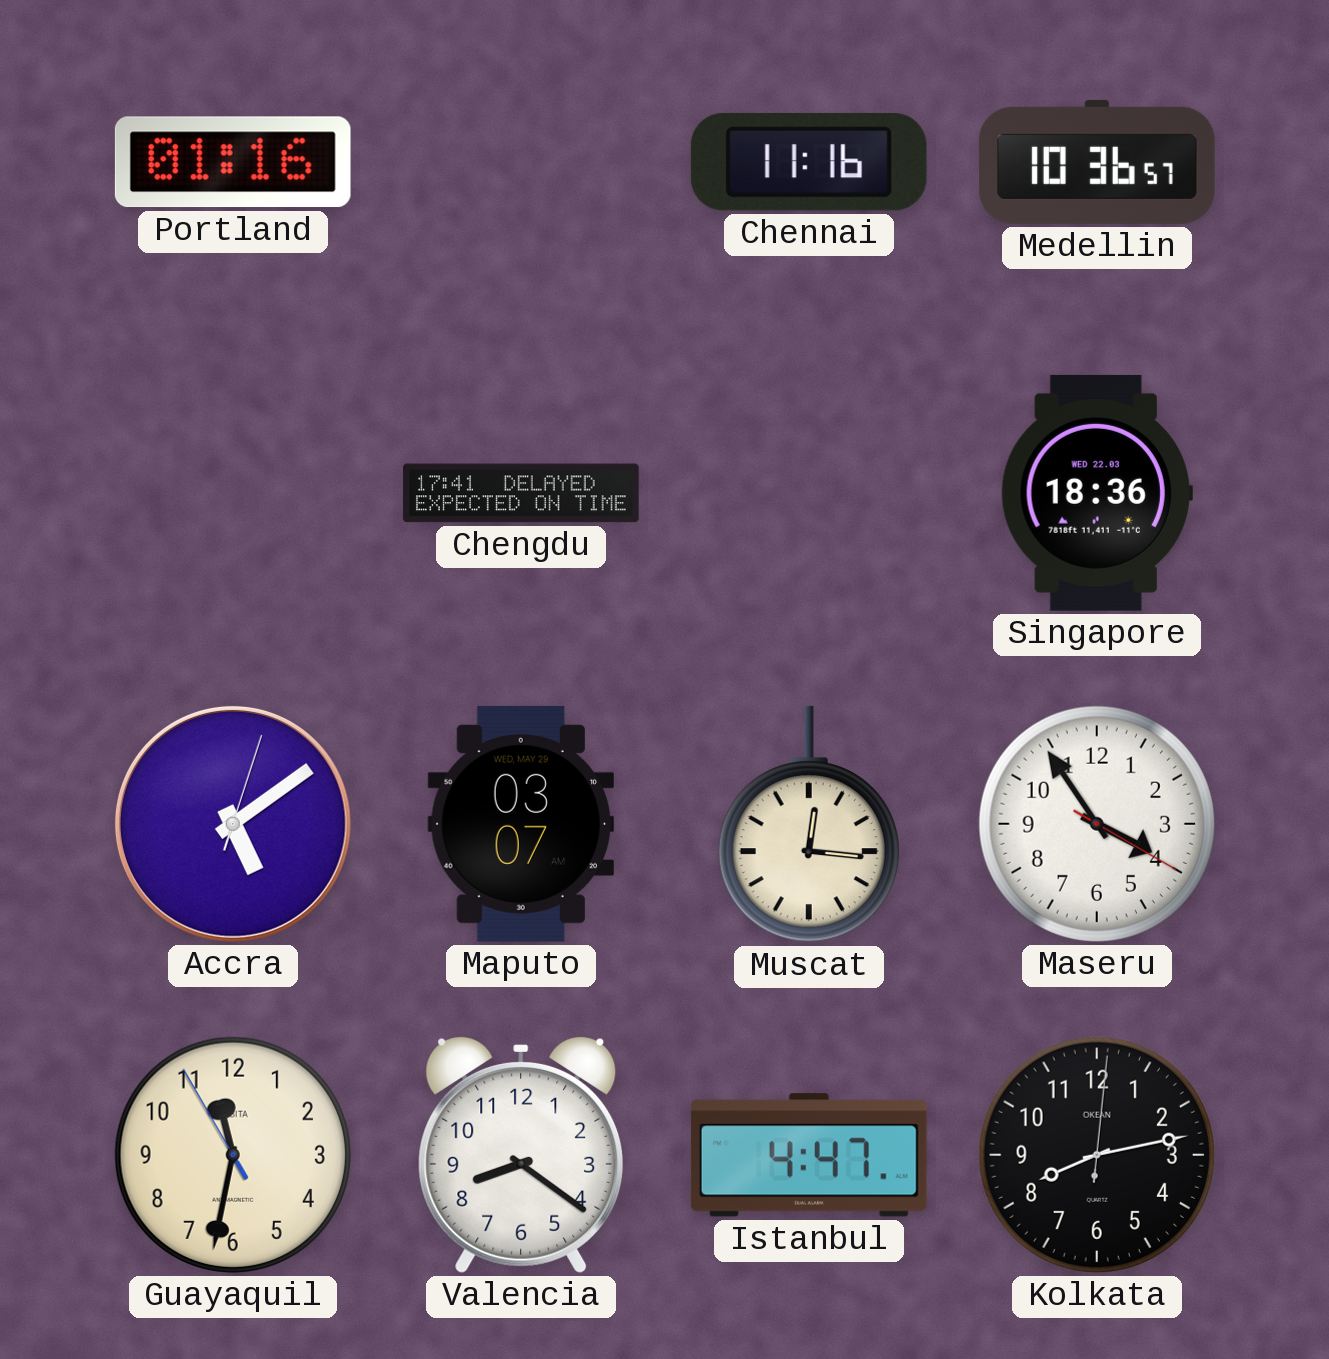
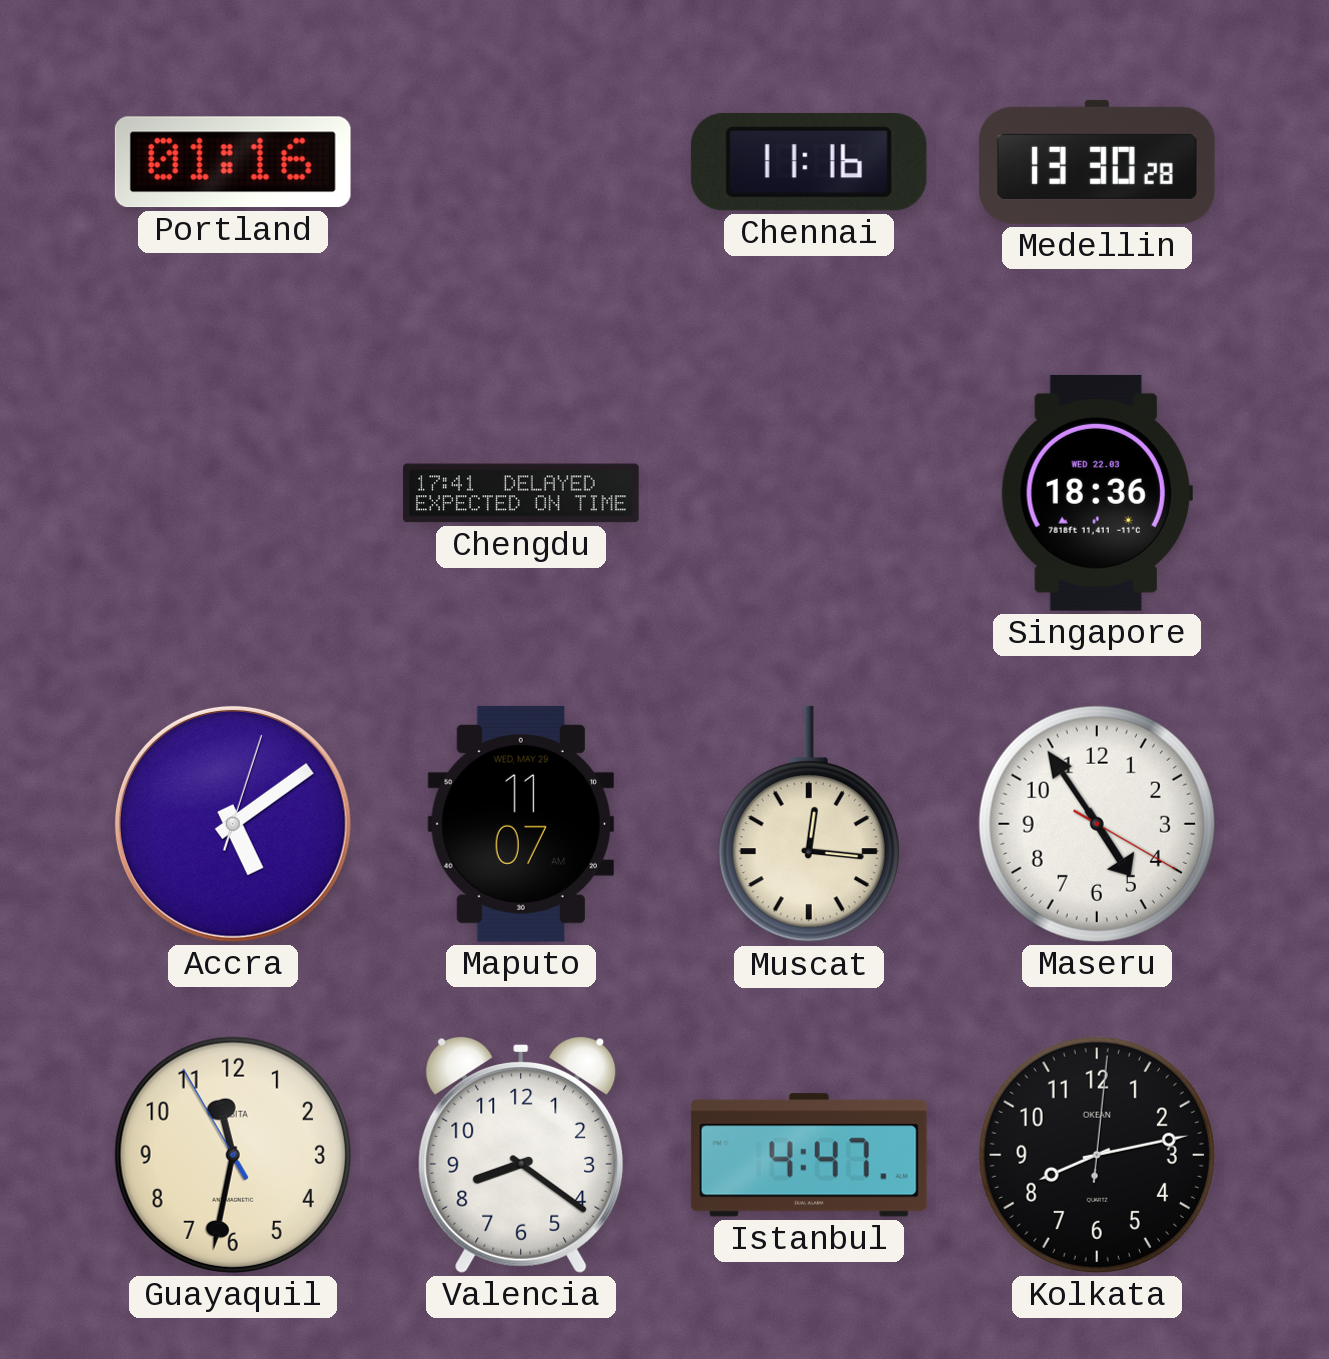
Medellin: 10:36 -> 13:30
Maputo: 03:07 -> 11:07
Maseru: 3:54 -> 4:54
